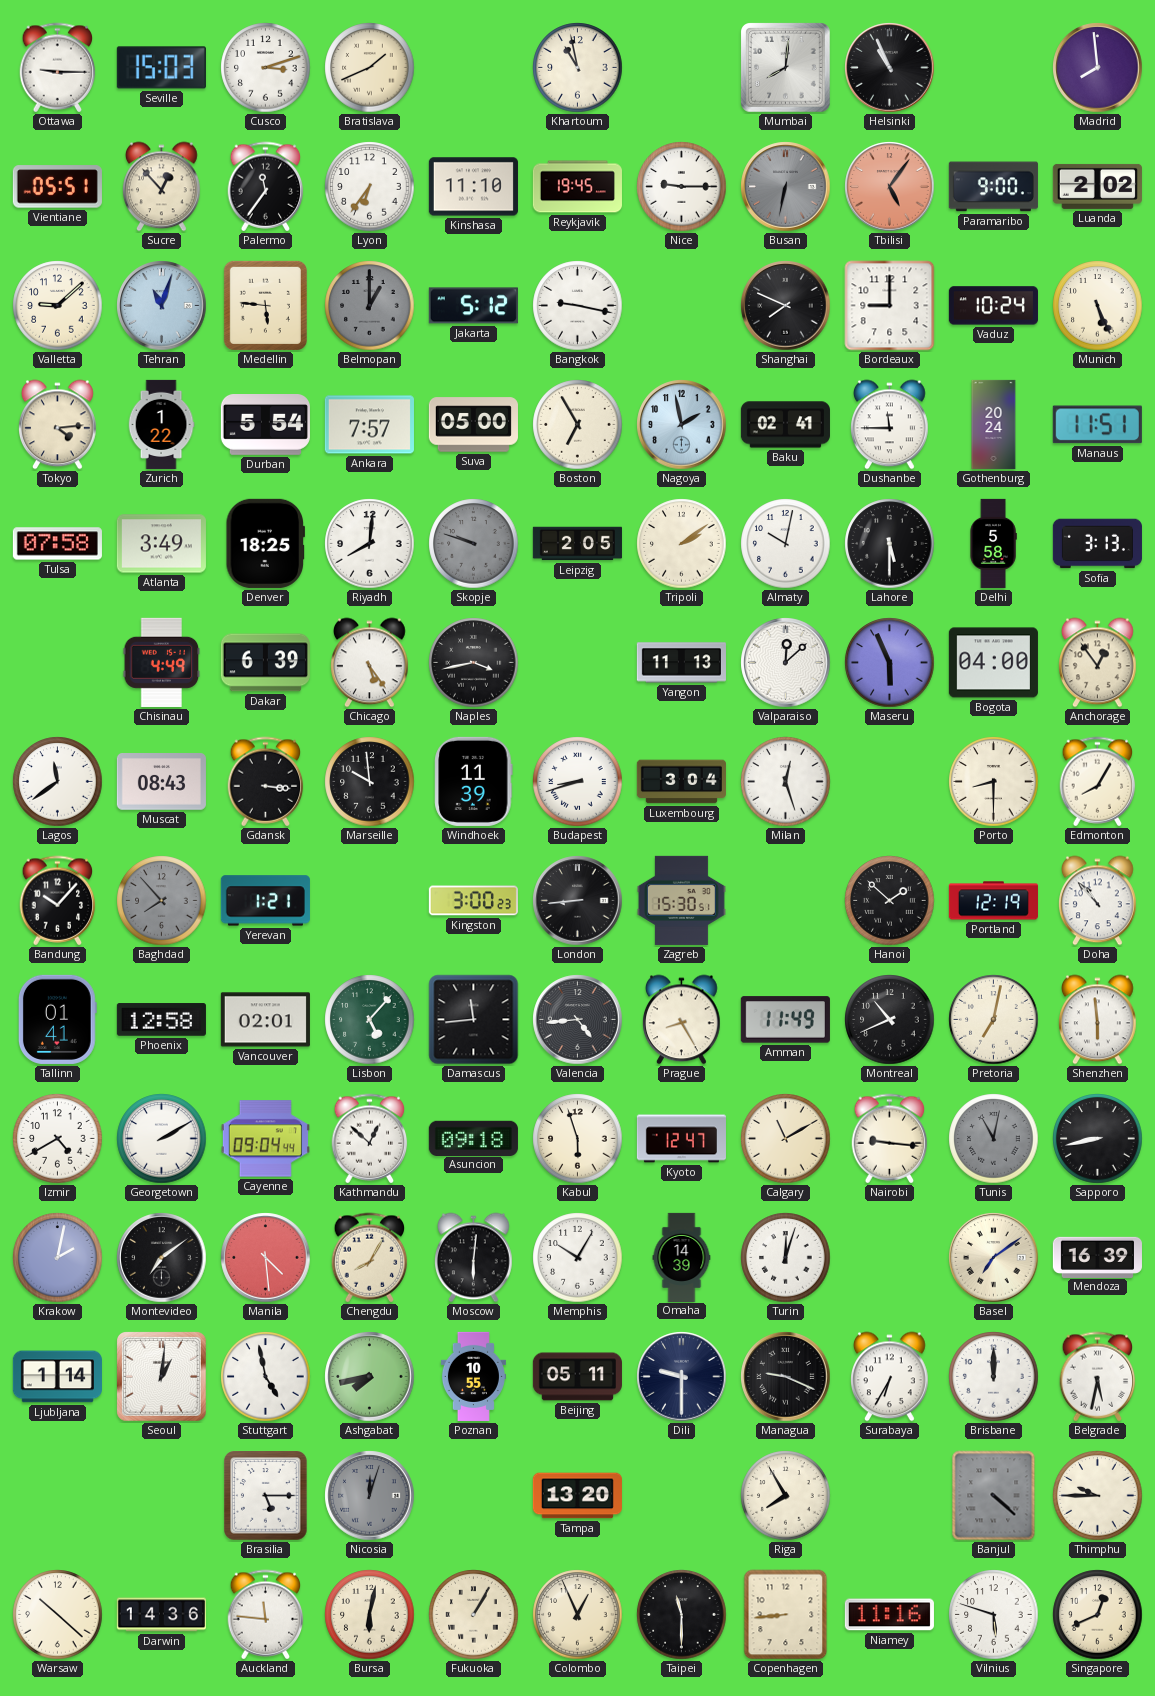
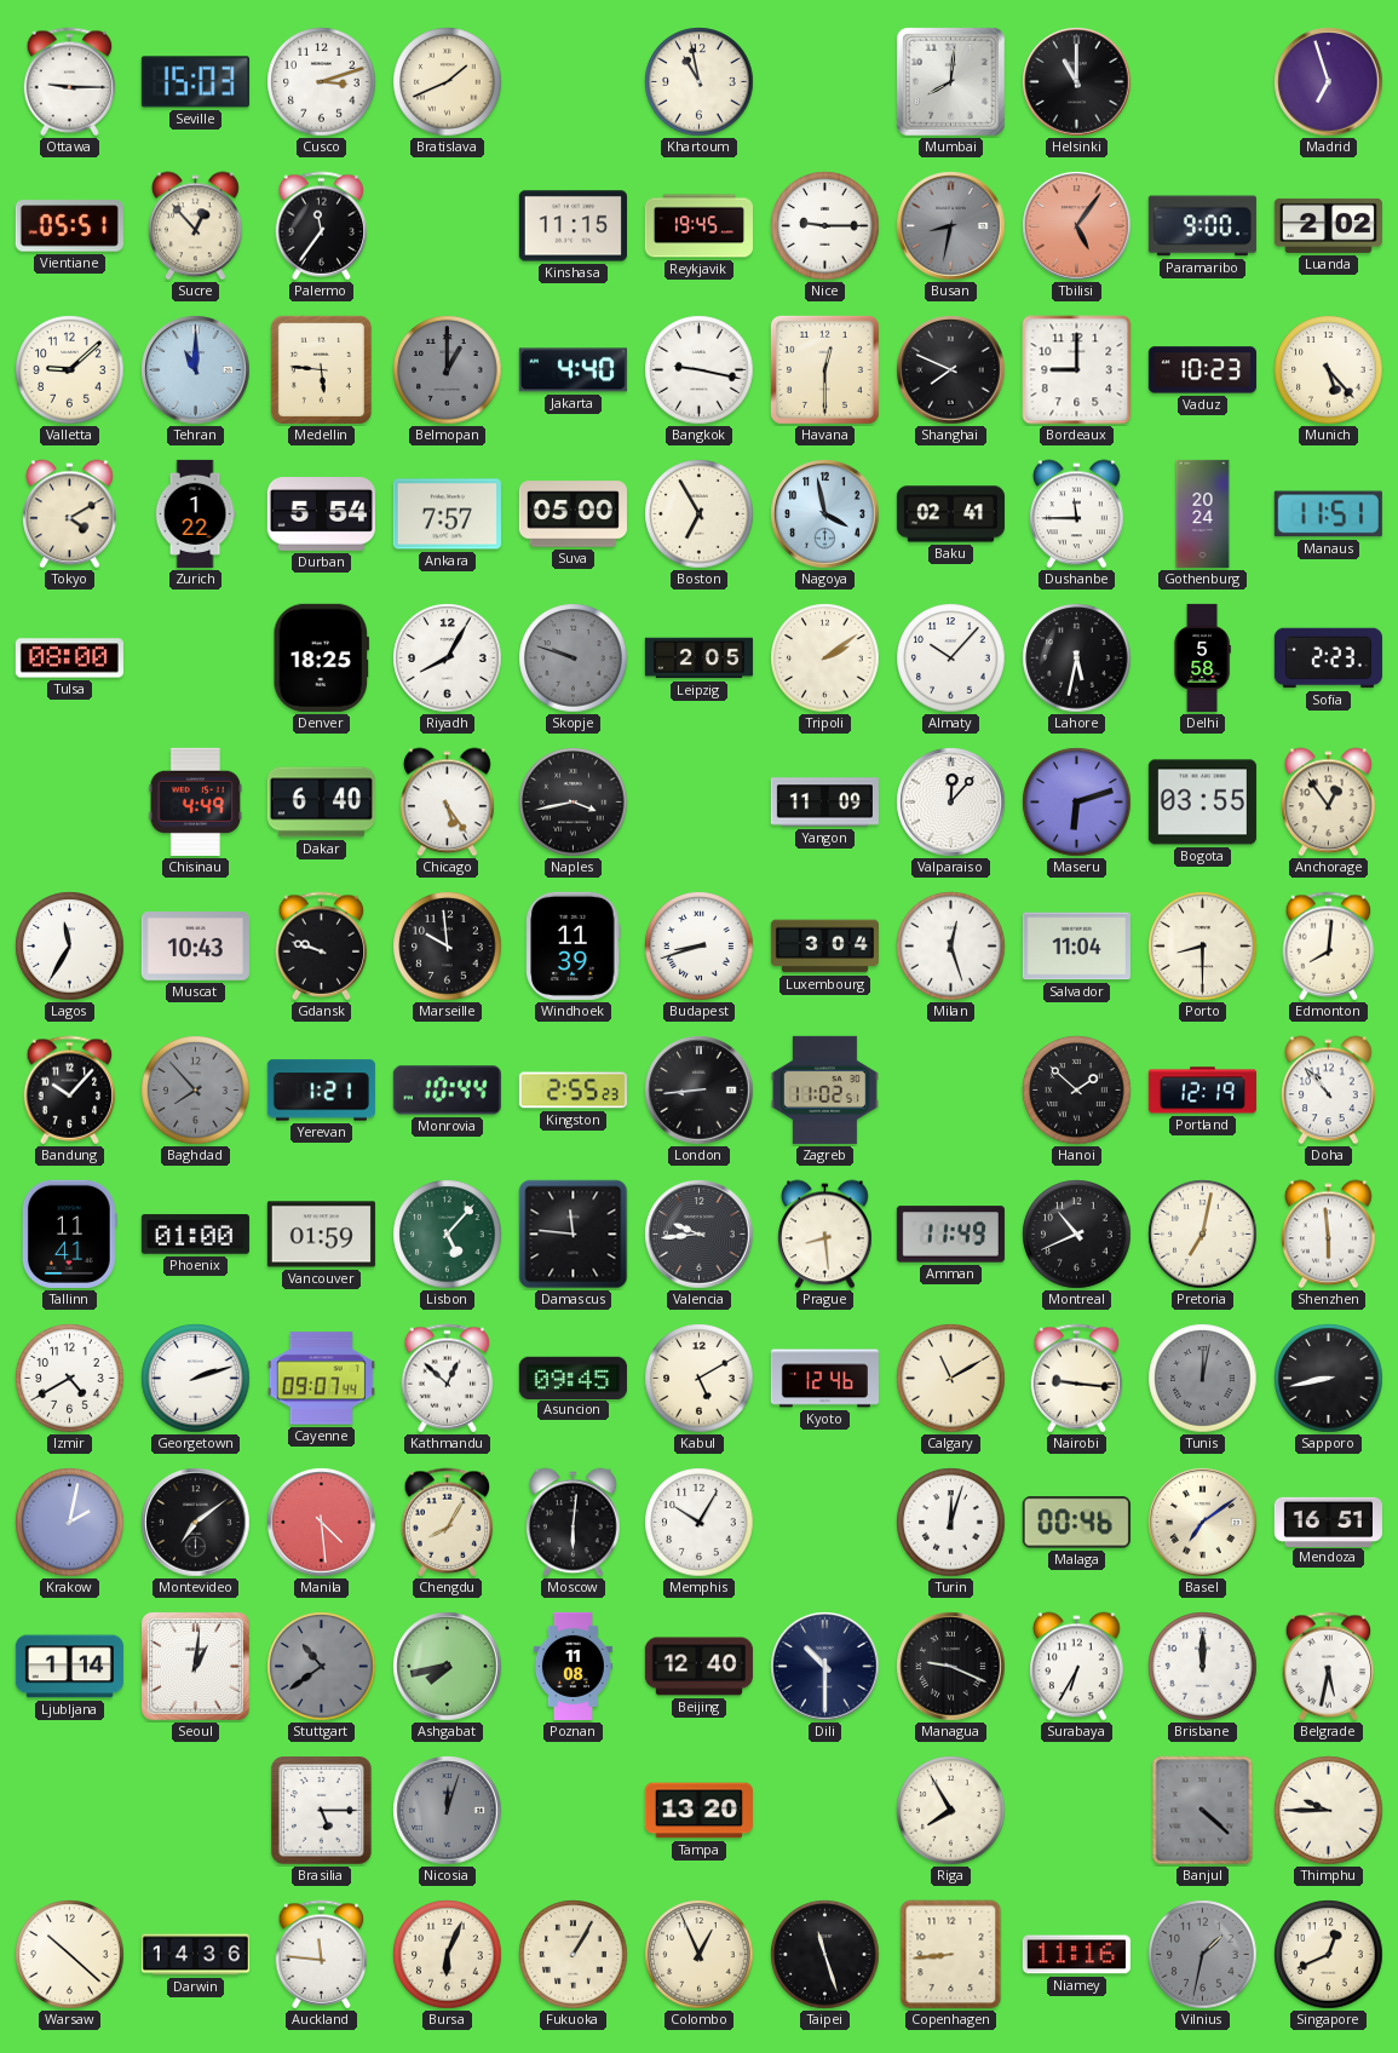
Helsinki: 10:56 -> 11:00
Madrid: 7:59 -> 6:57
Lyon: 6:36 -> none
Kinshasa: 11:10 -> 11:15
Busan: 6:32 -> 8:32
Tehran: 11:03 -> 11:00
Jakarta: 5:12 -> 4:40
Havana: none -> 12:30
Vaduz: 10:24 -> 10:23
Munich: 5:26 -> 5:23
Tokyo: 4:14 -> 4:10
Nagoya: 1:58 -> 3:58
Tulsa: 07:58 -> 08:00
Atlanta: 3:49 -> none
Riyadh: 8:01 -> 8:05
Almaty: 10:02 -> 10:07
Lahore: 5:30 -> 5:32
Sofia: 3:13 -> 2:23
Dakar: 6:39 -> 6:40
Yangon: 11:13 -> 11:09
Valparaiso: 12:08 -> 12:07
Maseru: 5:56 -> 6:12
Bogota: 04:00 -> 03:55
Lagos: 11:39 -> 11:35
Muscat: 08:43 -> 10:43
Gdansk: 3:16 -> 9:48
Salvador: none -> 11:04
Edmonton: 8:05 -> 8:01
Monrovia: none -> 10:44
Kingston: 3:00 -> 2:55
Zagreb: 15:30 -> 11:02
Tallinn: 01:41 -> 11:41
Phoenix: 12:58 -> 01:00
Vancouver: 02:01 -> 01:59
Damascus: 11:44 -> 11:46
Valencia: 4:44 -> 9:44
Prague: 8:25 -> 8:29
Georgetown: 2:10 -> 2:12
Cayenne: 09:04 -> 09:07
Asuncion: 09:18 -> 09:45
Kabul: 5:57 -> 5:10
Kyoto: 12:47 -> 12:46
Tunis: 11:02 -> 12:02
Omaha: 14:39 -> none
Malaga: none -> 00:46
Mendoza: 16:39 -> 16:51
Stuttgart: 4:58 -> 10:39
Stuttgart dial: white -> grey
Poznan: 10:55 -> 11:08
Beijing: 05:11 -> 12:40
Dili: 9:30 -> 10:30
Bursa: 6:02 -> 6:04
Taipei: 11:30 -> 11:27
Vilnius: 5:48 -> 1:32
Vilnius dial: white -> grey
